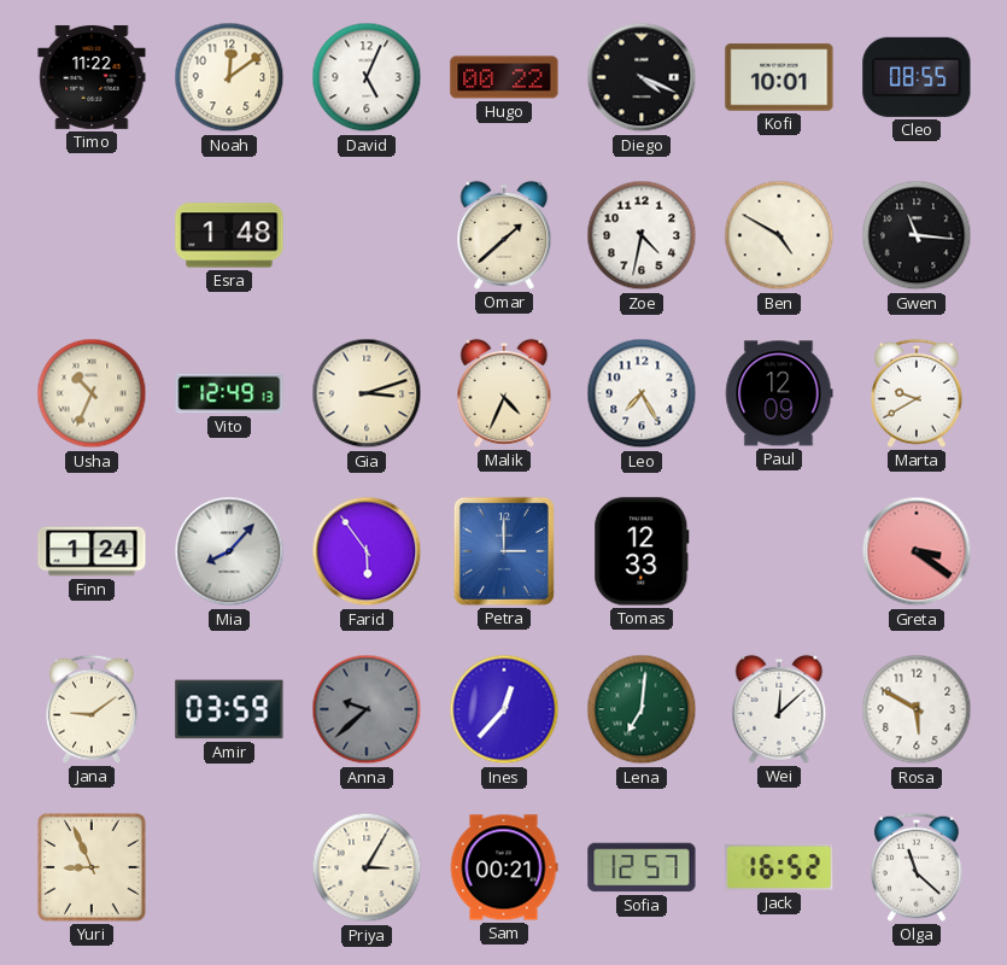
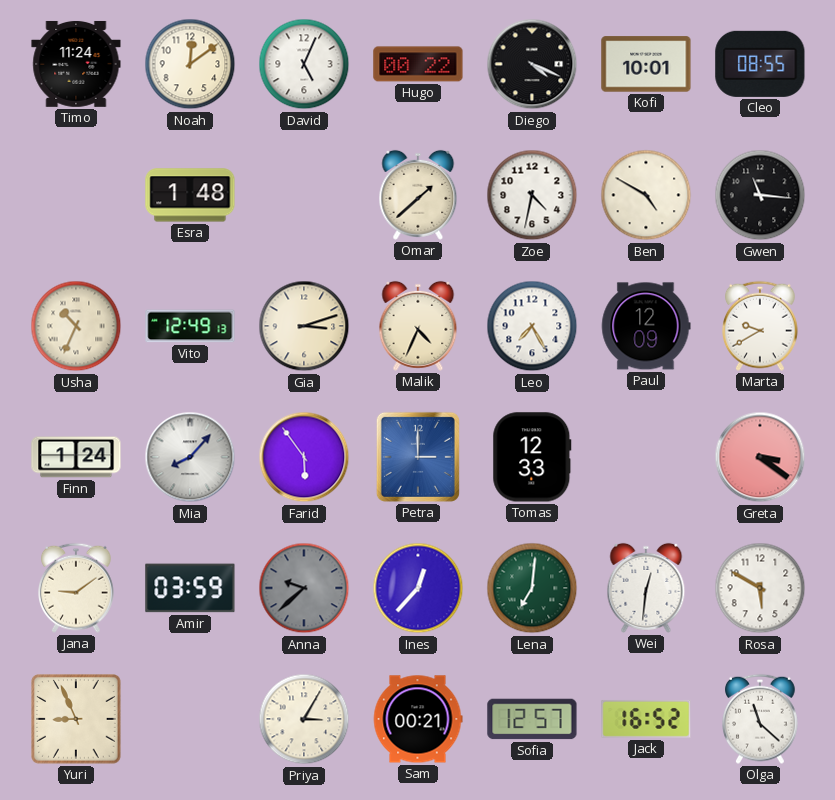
Timo: 11:22 -> 11:24
Wei: 12:08 -> 12:31
